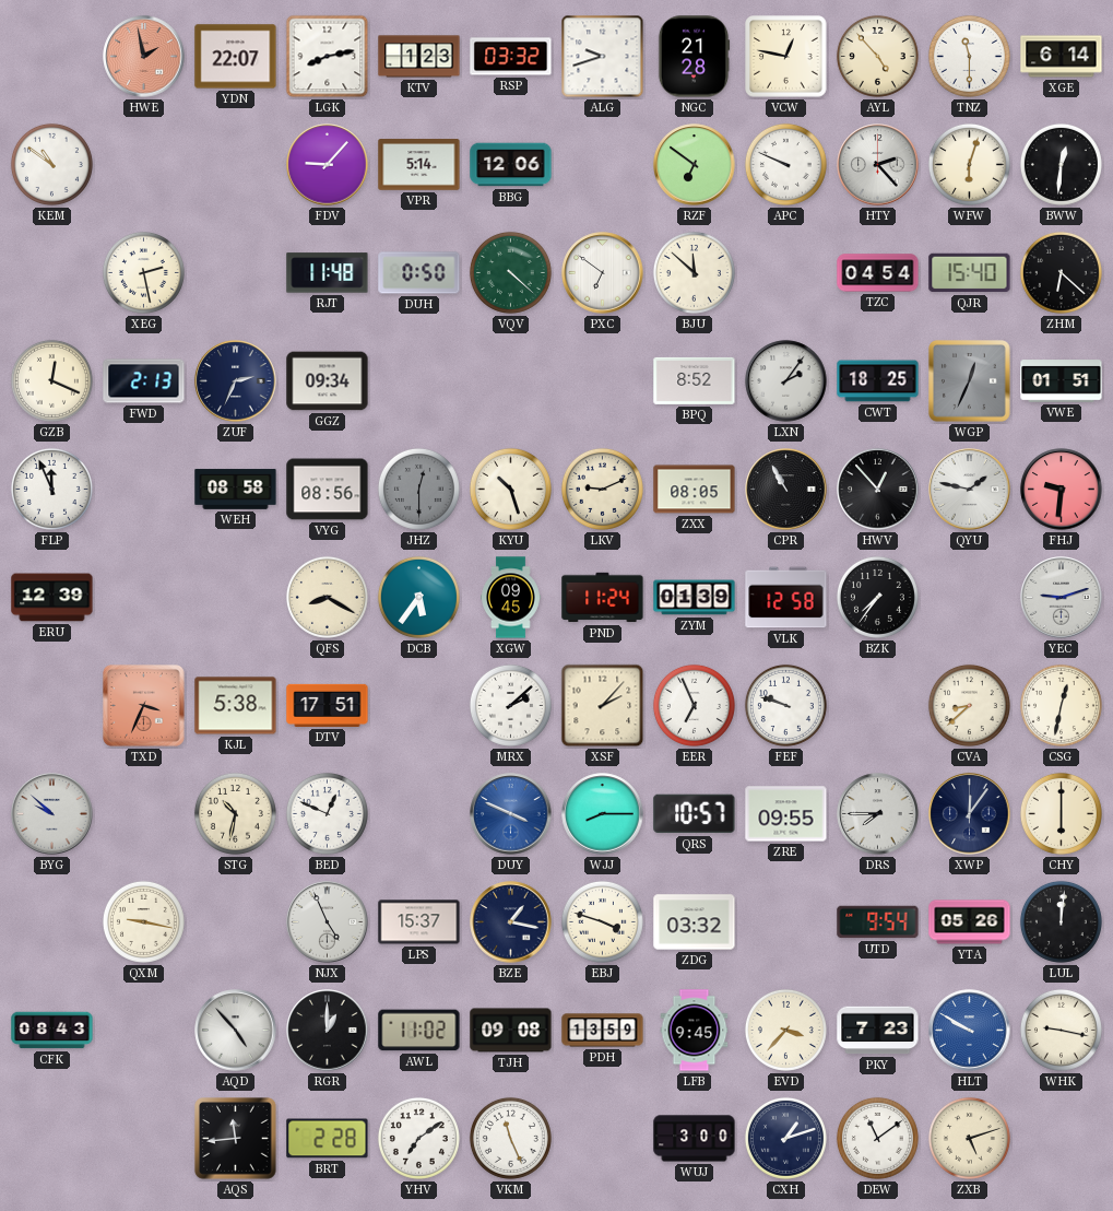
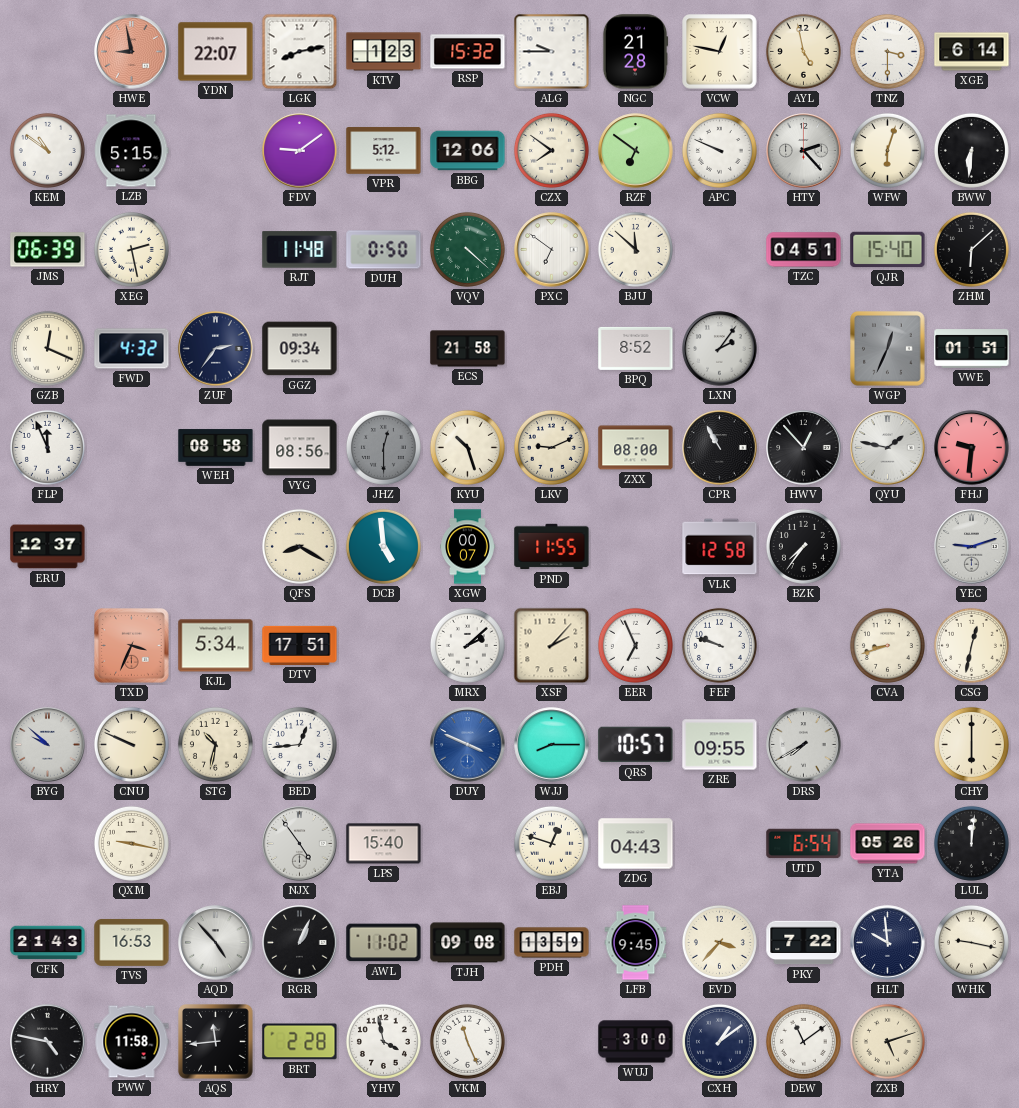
HWE: 1:58 -> 8:58
RSP: 03:32 -> 15:32
ALG: 9:42 -> 9:45
AYL: 4:53 -> 4:58
TNZ: 11:30 -> 3:30
LZB: none -> 5:15
FDV: 9:07 -> 9:09
VPR: 5:14 -> 5:12
CZX: none -> 7:51
BWW: 12:31 -> 6:31
JMS: none -> 06:39
TZC: 04:54 -> 04:51
ZHM: 6:22 -> 6:08
FWD: 2:13 -> 4:32
ZUF: 2:34 -> 2:36
ECS: none -> 21:58
CWT: 18:25 -> none
ZXX: 08:05 -> 08:00
ERU: 12:39 -> 12:37
DCB: 5:36 -> 4:59
XGW: 09:45 -> 00:07
PND: 11:24 -> 11:55
ZYM: 01:39 -> none
KJL: 5:38 -> 5:34
CVA: 8:38 -> 8:42
CNU: none -> 9:49
BED: 12:49 -> 12:44
DRS: 7:45 -> 7:40
XWP: 12:06 -> none
NJX: 4:56 -> 4:54
LPS: 15:37 -> 15:40
BZE: 1:17 -> none
EBJ: 3:48 -> 12:48
ZDG: 03:32 -> 04:43
UTD: 9:54 -> 6:54
CFK: 08:43 -> 21:43
TVS: none -> 16:53
RGR: 1:00 -> 1:04
PKY: 7:23 -> 7:22
HLT: 9:50 -> 9:59
HLT dial: blue -> navy
HRY: none -> 4:47
PWW: none -> 11:58
YHV: 7:09 -> 3:58
CXH: 1:12 -> 1:09
